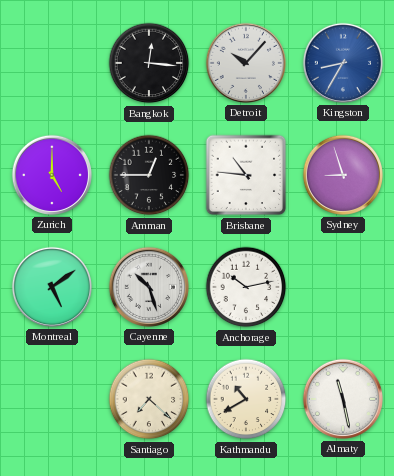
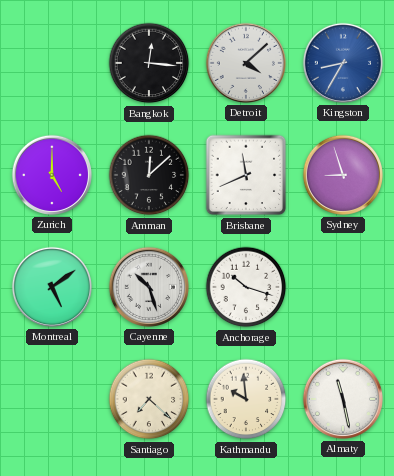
Detroit: 10:07 -> 4:08
Amman: 12:45 -> 12:08
Brisbane: 10:46 -> 11:41
Anchorage: 10:13 -> 10:18
Kathmandu: 10:40 -> 9:59
